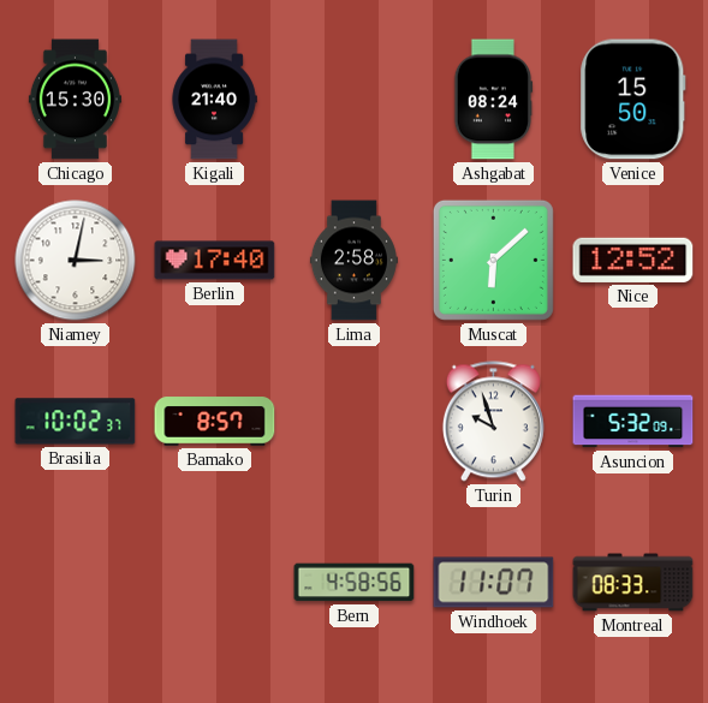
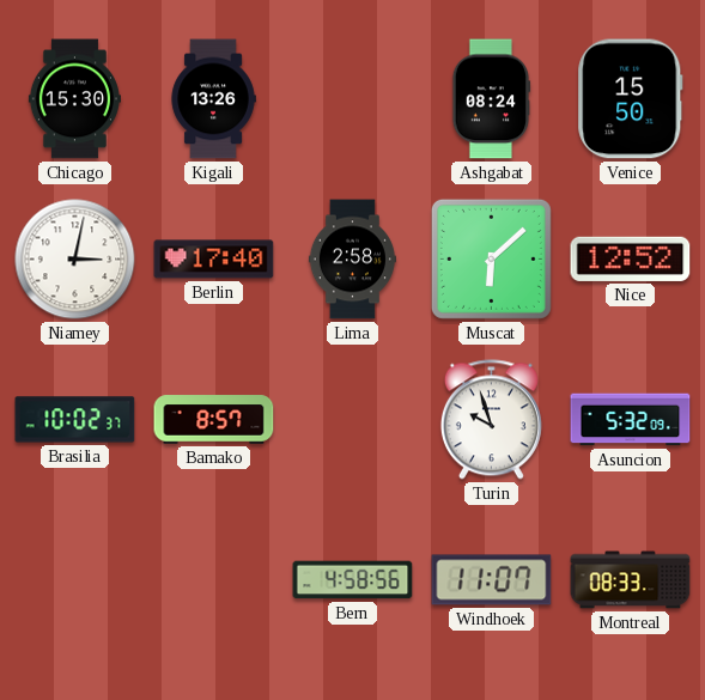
Kigali: 21:40 -> 13:26
